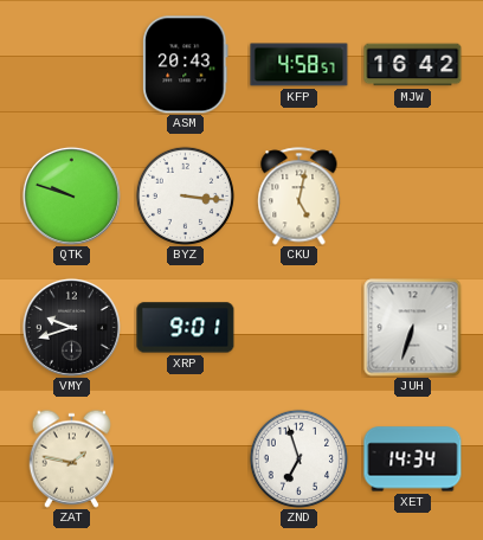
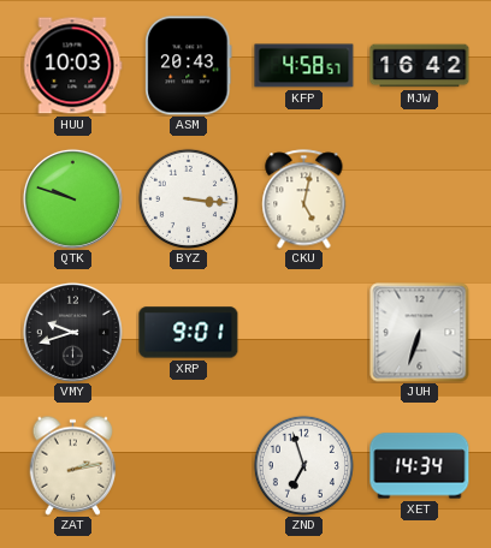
HUU: none -> 10:03
ZAT: 1:47 -> 2:13
